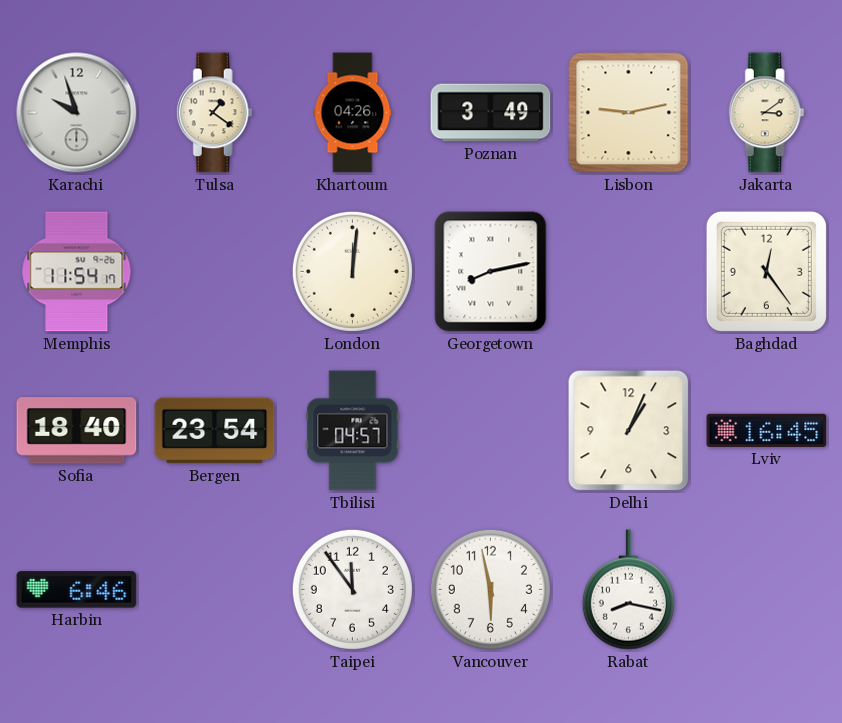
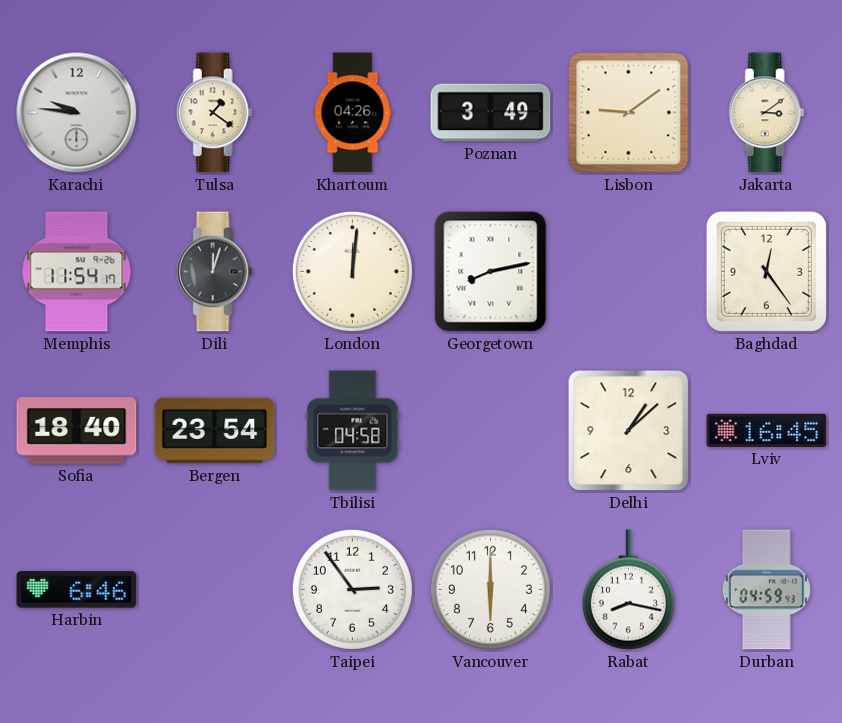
Karachi: 9:57 -> 9:46
Lisbon: 9:13 -> 9:09
Dili: none -> 12:03
Tbilisi: 04:57 -> 04:58
Delhi: 1:04 -> 1:08
Taipei: 11:54 -> 2:54
Vancouver: 5:58 -> 6:00
Durban: none -> 04:59
